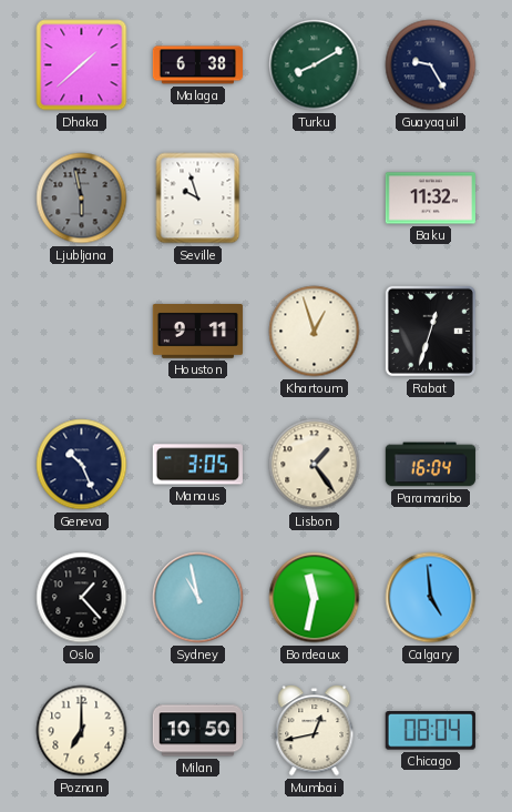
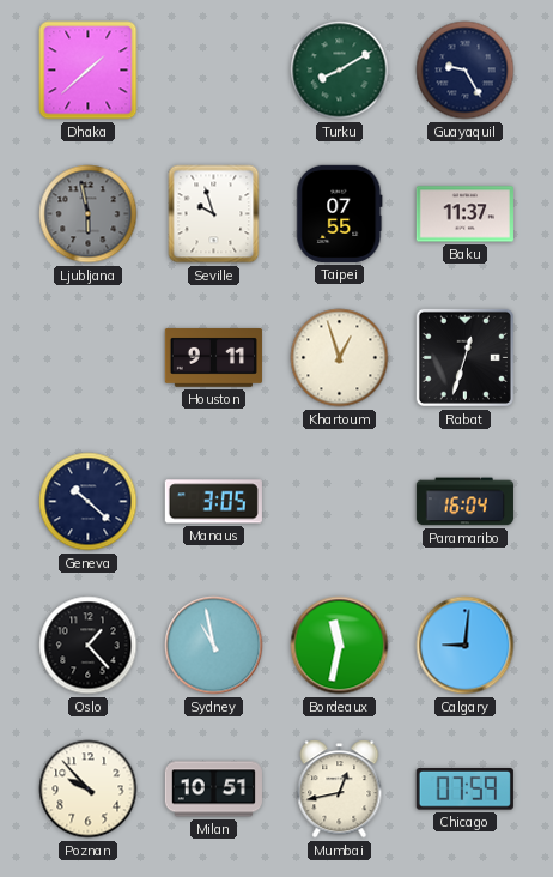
Malaga: 6:38 -> none
Taipei: none -> 07:55
Baku: 11:32 -> 11:37
Geneva: 10:26 -> 10:22
Lisbon: 1:24 -> none
Calgary: 4:59 -> 9:01
Poznan: 7:00 -> 9:53
Milan: 10:50 -> 10:51
Chicago: 08:04 -> 07:59
